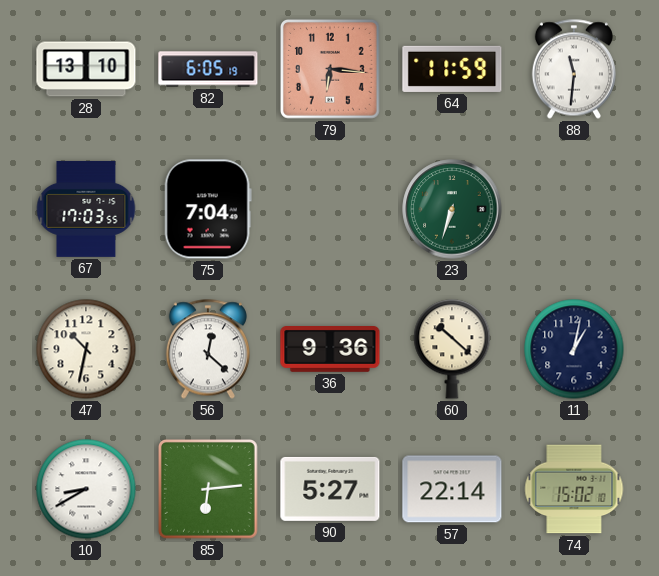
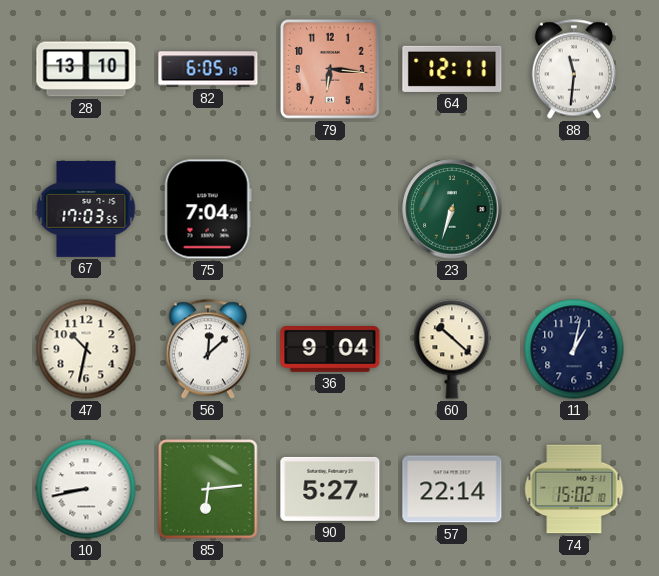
64: 11:59 -> 12:11
56: 12:22 -> 12:08
36: 9:36 -> 9:04
10: 8:40 -> 8:43
